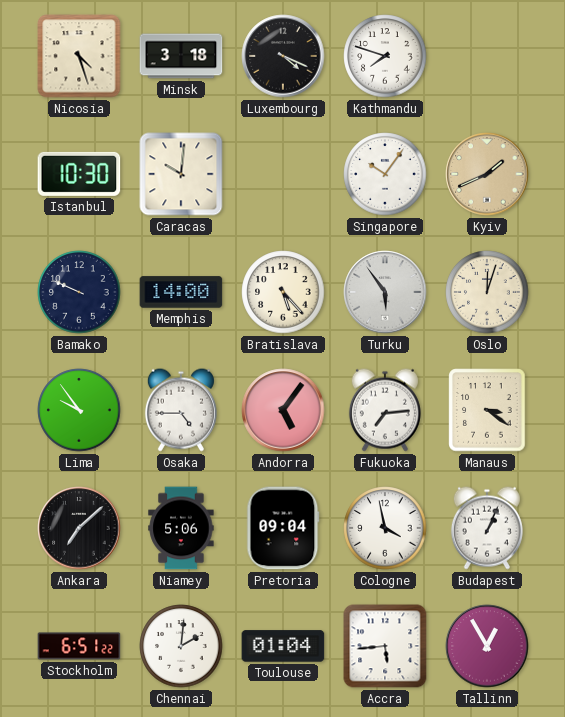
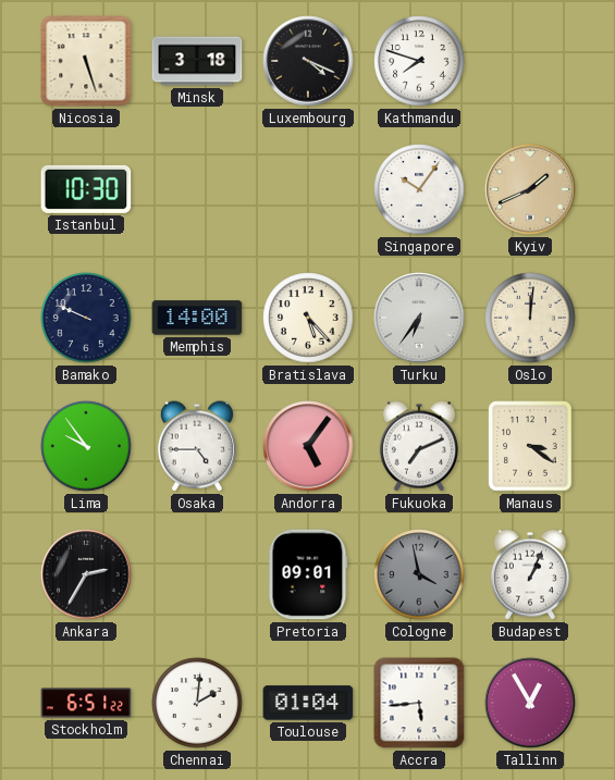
Nicosia: 4:27 -> 5:27
Caracas: 10:01 -> none
Turku: 5:54 -> 6:36
Oslo: 12:03 -> 12:01
Fukuoka: 7:14 -> 7:11
Ankara: 7:08 -> 2:35
Niamey: 5:06 -> none
Pretoria: 09:04 -> 09:01
Cologne dial: white -> grey
